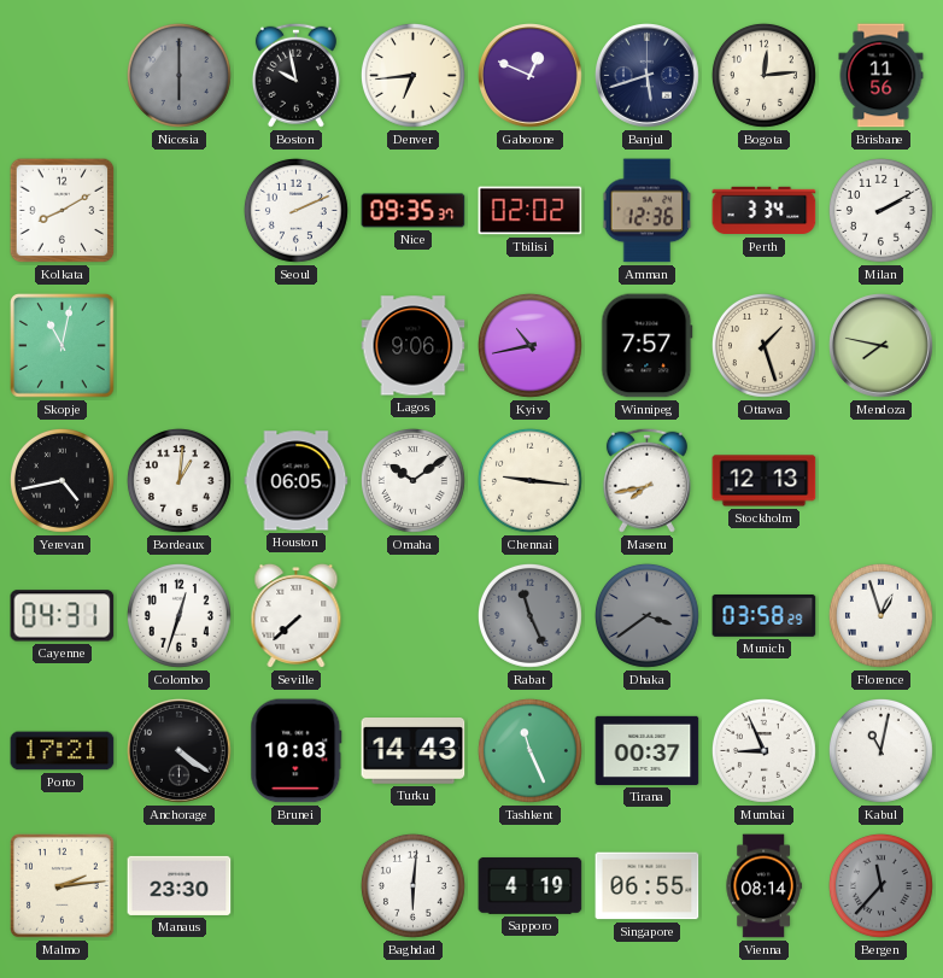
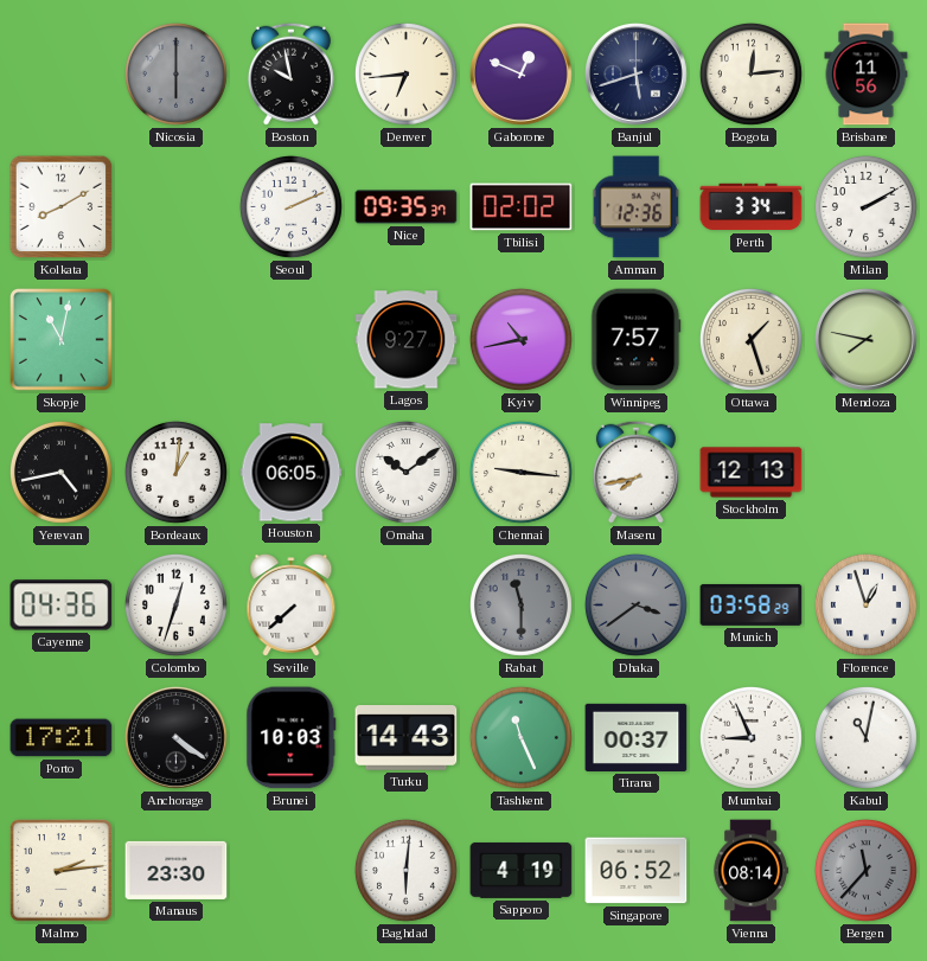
Lagos: 9:06 -> 9:27
Cayenne: 04:31 -> 04:36
Rabat: 11:26 -> 11:30
Singapore: 06:55 -> 06:52
